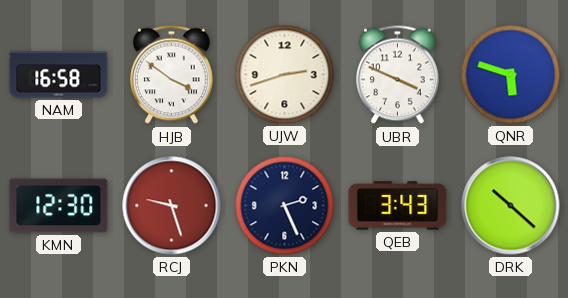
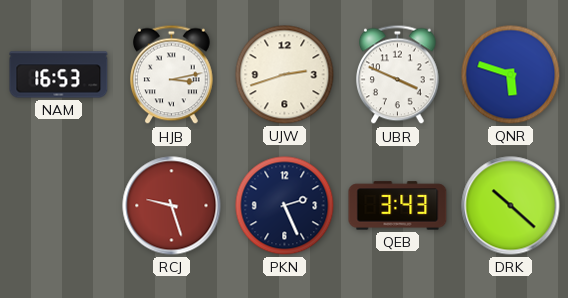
NAM: 16:58 -> 16:53
HJB: 3:51 -> 3:13
KMN: 12:30 -> none
